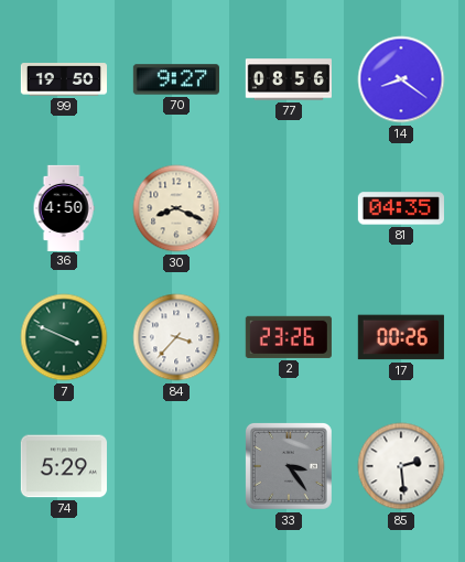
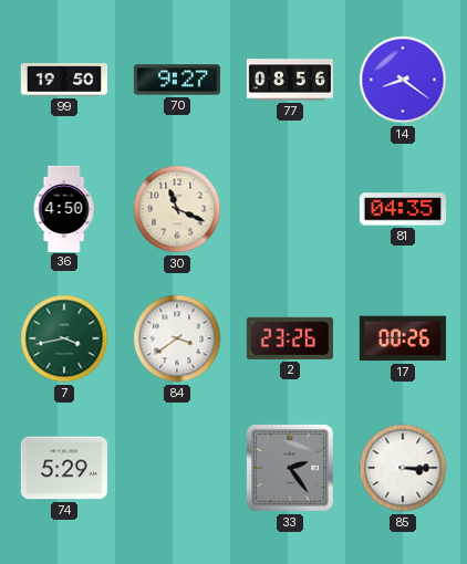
30: 8:19 -> 11:19
7: 3:49 -> 3:43
84: 3:37 -> 3:39
33: 3:24 -> 2:24
85: 2:29 -> 3:15
